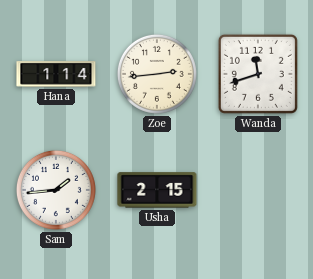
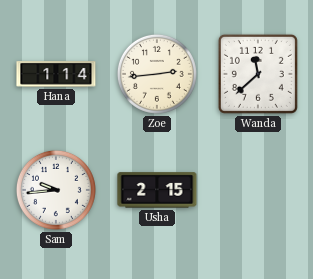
Wanda: 11:42 -> 11:38
Sam: 1:44 -> 9:44
